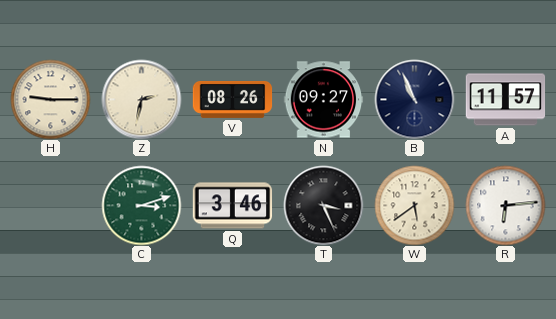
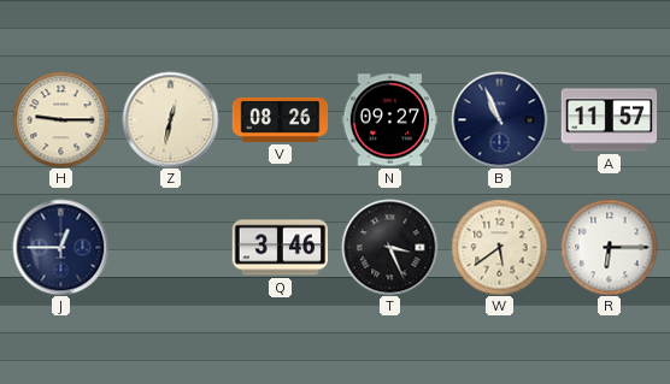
Z: 2:32 -> 12:32
J: none -> 12:45
C: 3:12 -> none
R: 6:14 -> 6:15
